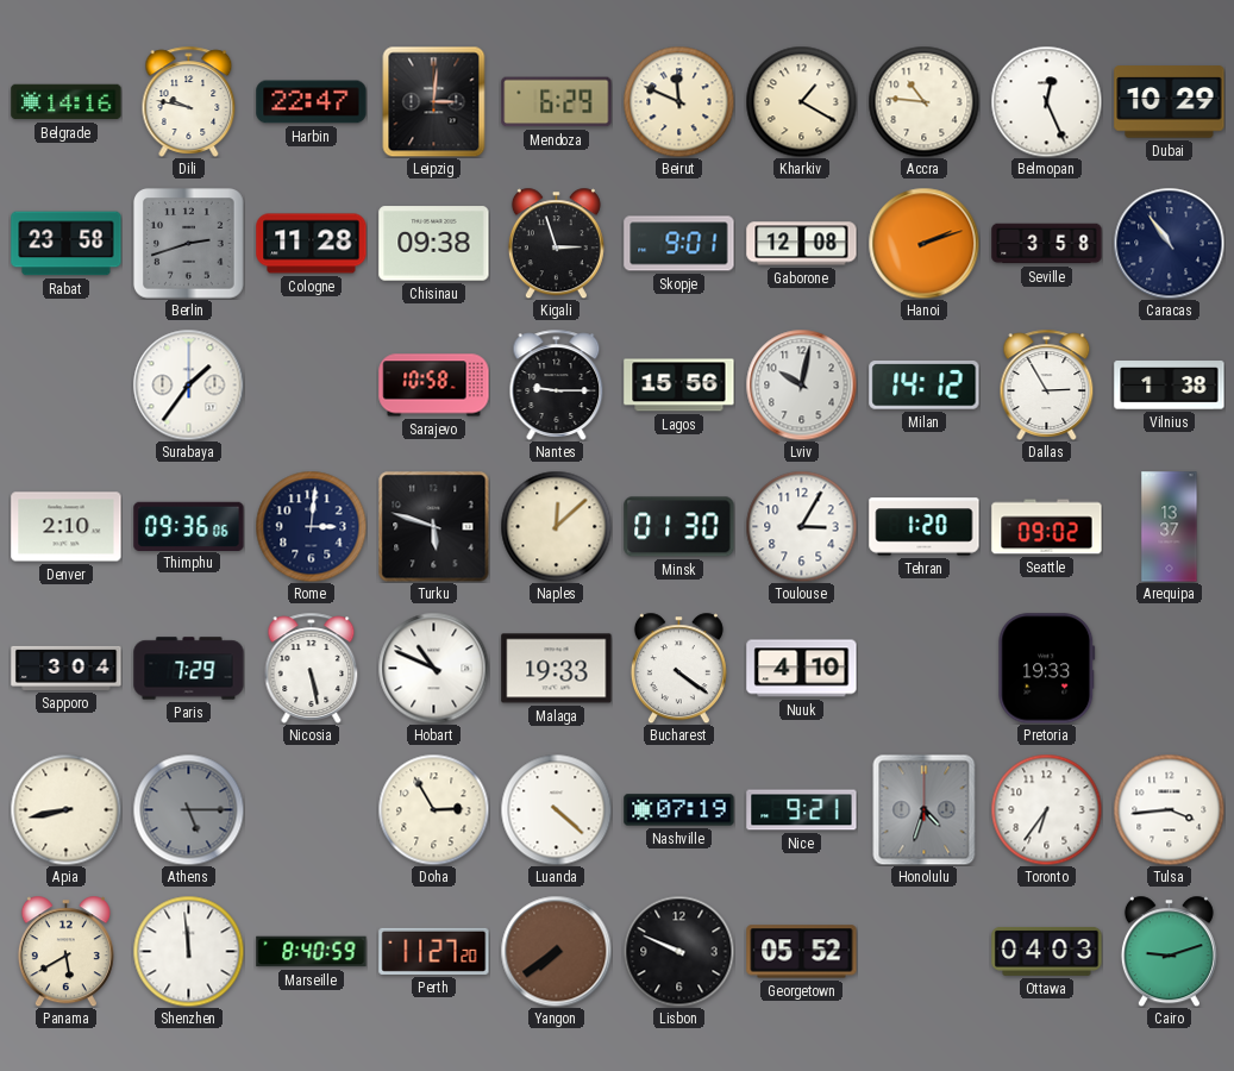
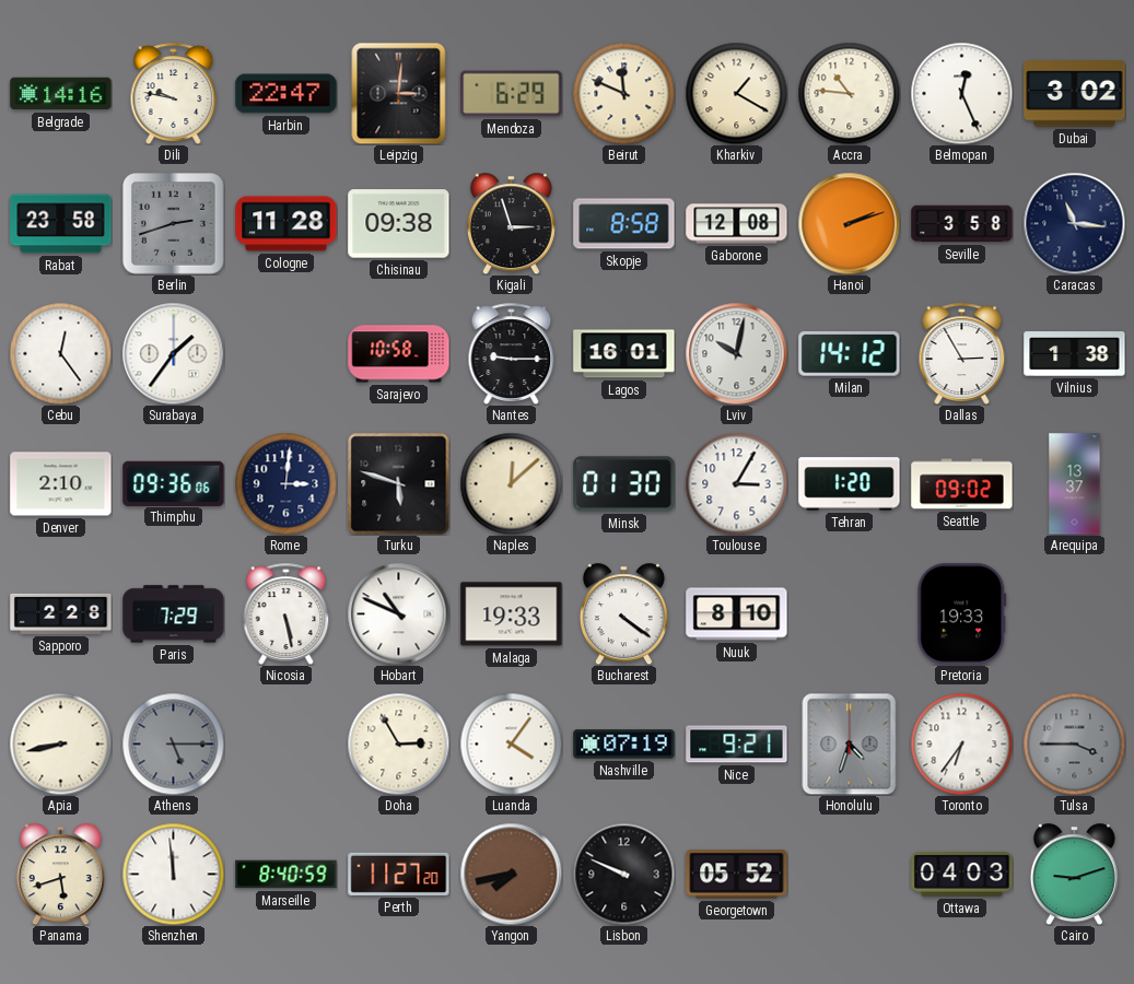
Dubai: 10:29 -> 3:02
Skopje: 9:01 -> 8:58
Caracas: 10:54 -> 11:16
Cebu: none -> 12:24
Lagos: 15:56 -> 16:01
Sapporo: 3:04 -> 2:28
Nuuk: 4:10 -> 8:10
Luanda: 4:22 -> 4:06
Tulsa: 3:44 -> 3:45
Tulsa dial: white -> grey
Panama: 5:40 -> 5:42
Yangon: 7:39 -> 7:43
